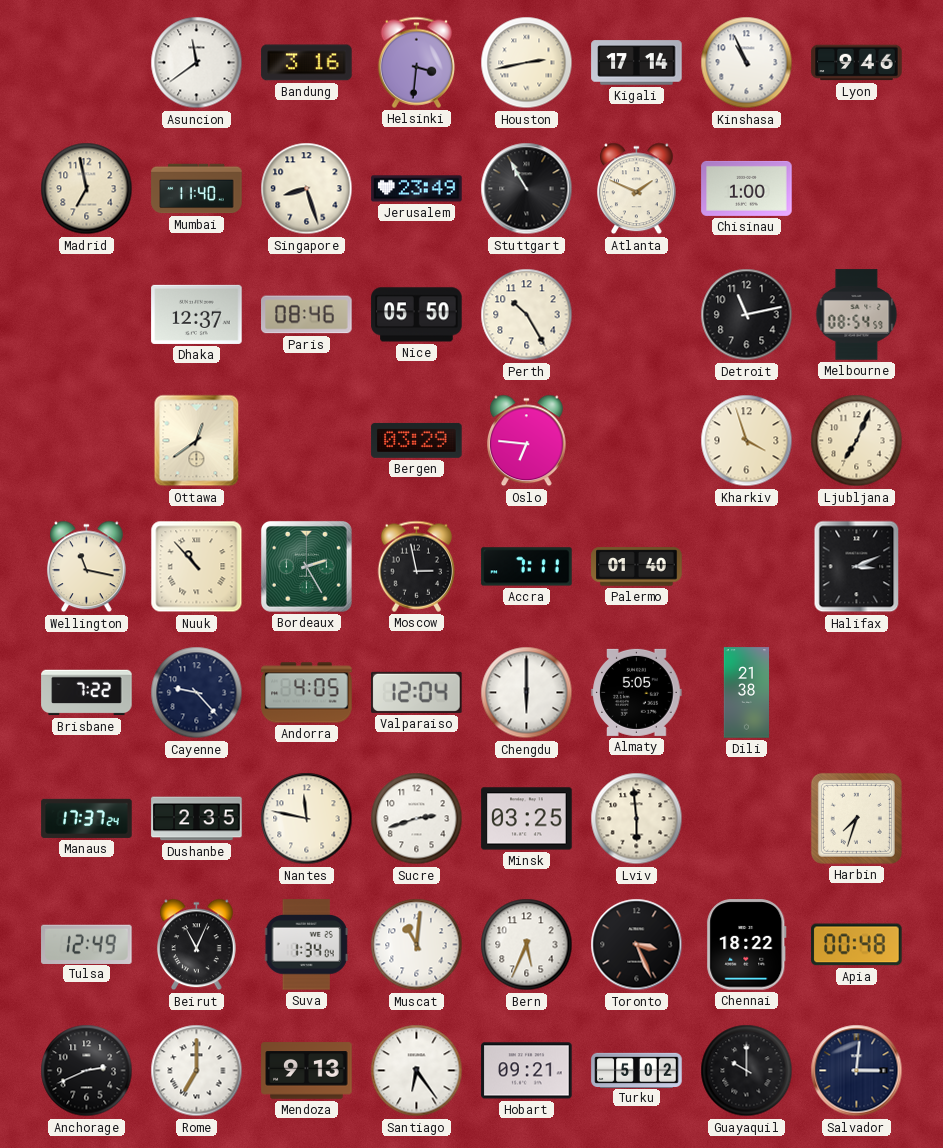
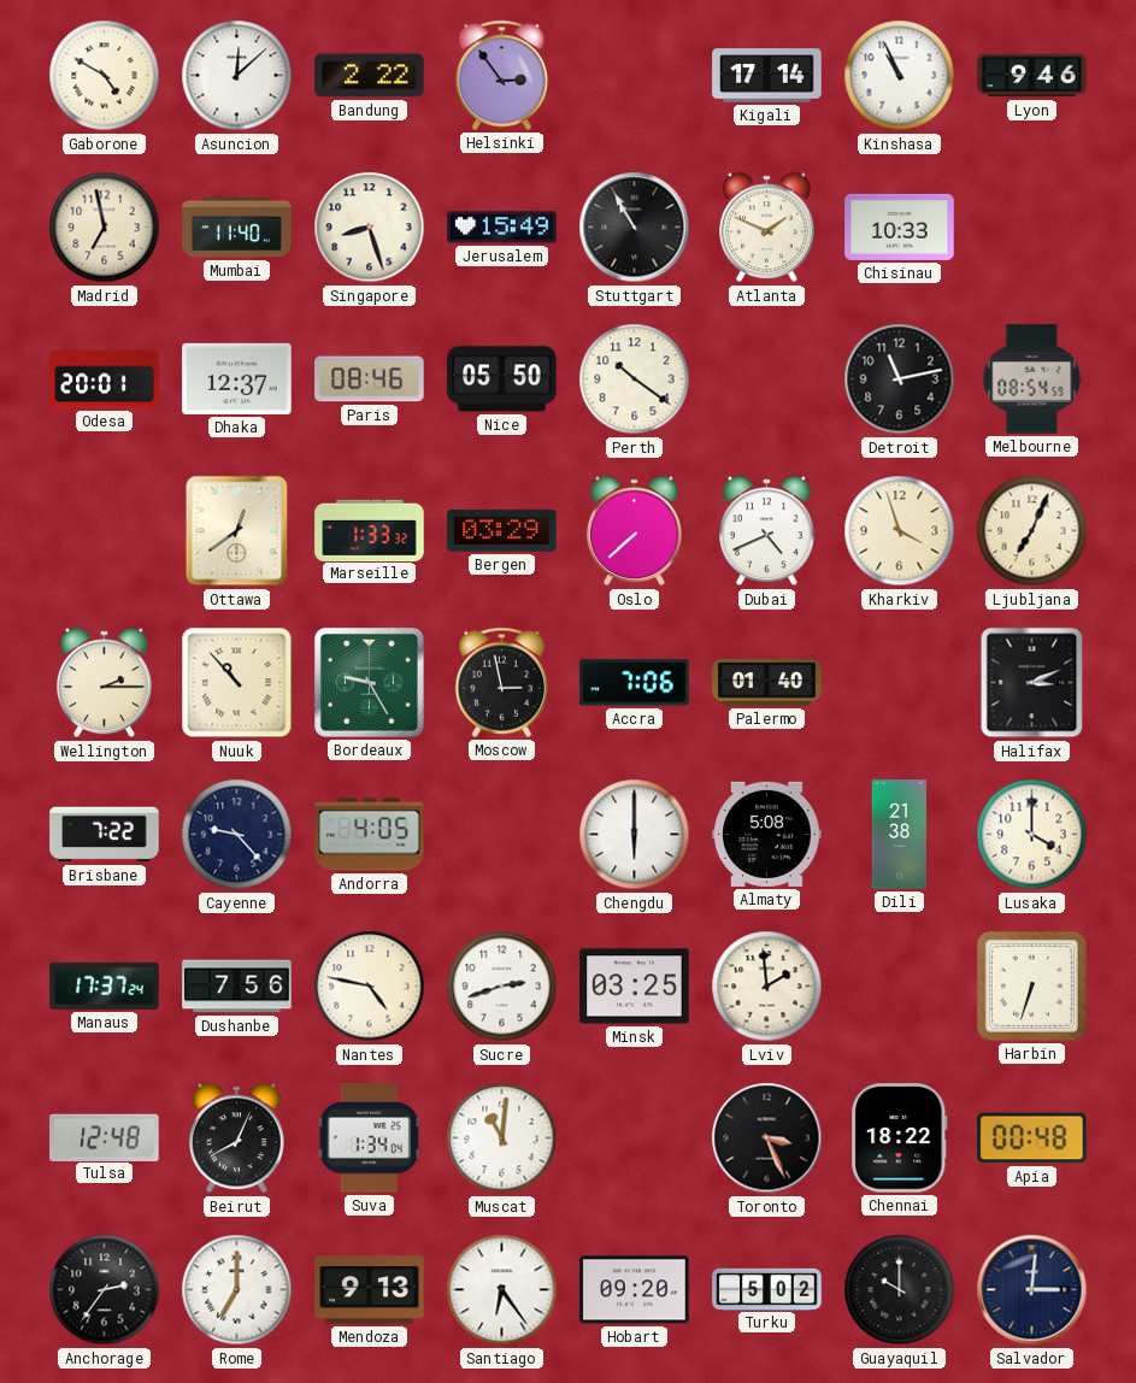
Gaborone: none -> 4:50
Asuncion: 11:39 -> 12:08
Bandung: 3:16 -> 2:22
Helsinki: 3:31 -> 2:54
Houston: 2:43 -> none
Jerusalem: 23:49 -> 15:49
Chisinau: 1:00 -> 10:33
Odesa: none -> 20:01
Perth: 10:25 -> 10:21
Marseille: none -> 1:33
Oslo: 6:46 -> 7:38
Dubai: none -> 4:41
Wellington: 11:17 -> 2:15
Bordeaux: 2:25 -> 9:25
Accra: 7:11 -> 7:06
Valparaiso: 12:04 -> none
Almaty: 5:05 -> 5:08
Lusaka: none -> 4:00
Dushanbe: 2:35 -> 7:56
Nantes: 11:47 -> 4:47
Lviv: 5:59 -> 1:59
Harbin: 7:33 -> 6:33
Tulsa: 12:49 -> 12:48
Beirut: 11:04 -> 8:04
Bern: 5:34 -> none
Anchorage: 2:41 -> 2:36
Hobart: 09:21 -> 09:20
